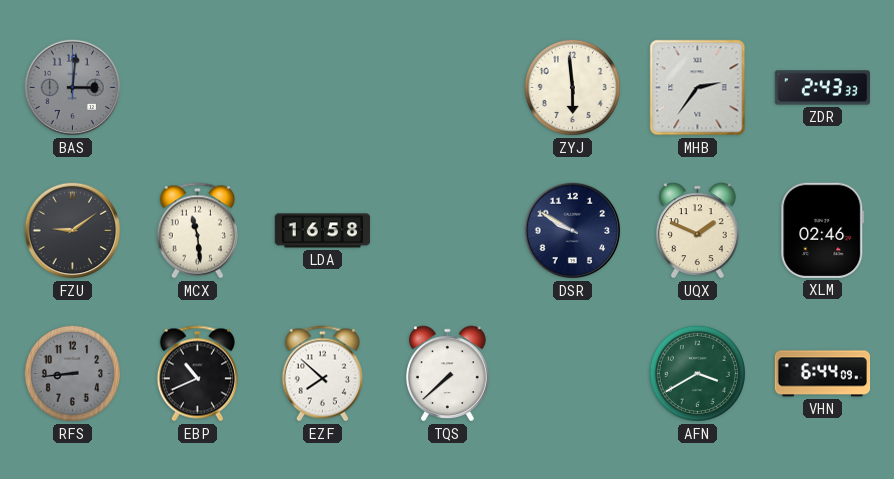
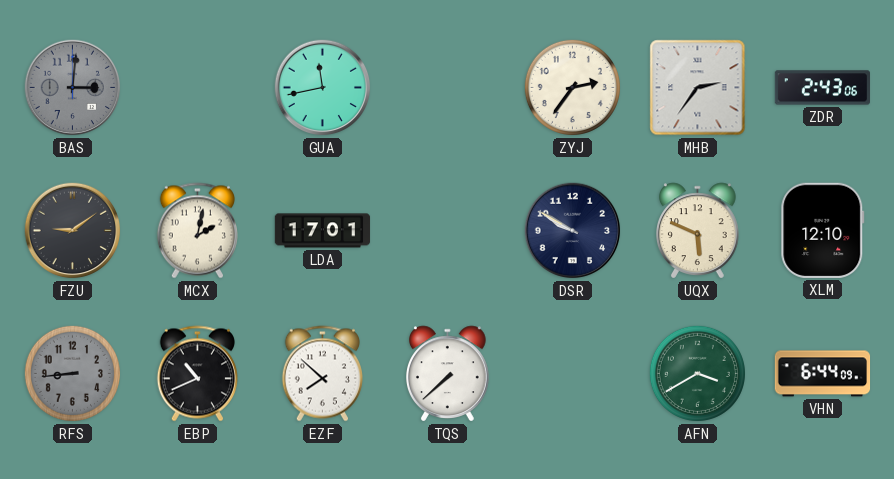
GUA: none -> 11:43
ZYJ: 5:59 -> 2:36
ZDR: 2:43:33 -> 2:43:06
MCX: 11:29 -> 2:02
LDA: 16:58 -> 17:01
UQX: 1:49 -> 5:49
XLM: 02:46 -> 12:10
